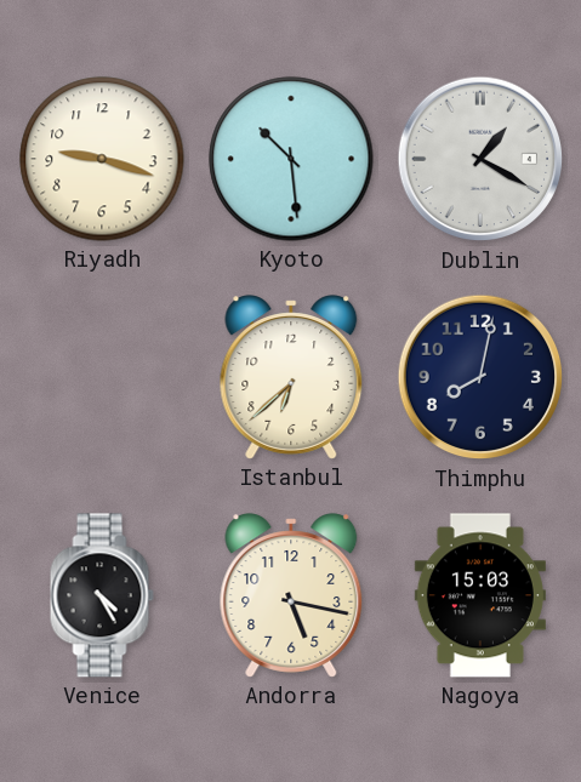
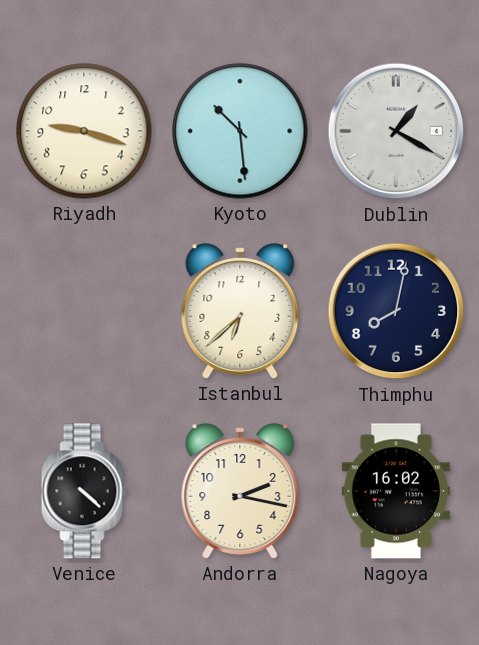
Venice: 4:25 -> 4:22
Andorra: 5:17 -> 2:17
Nagoya: 15:03 -> 16:02
